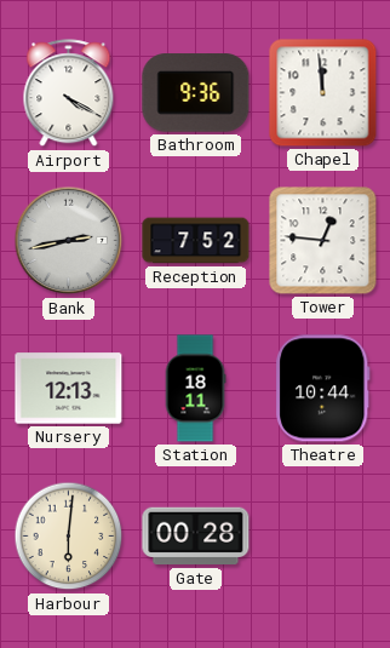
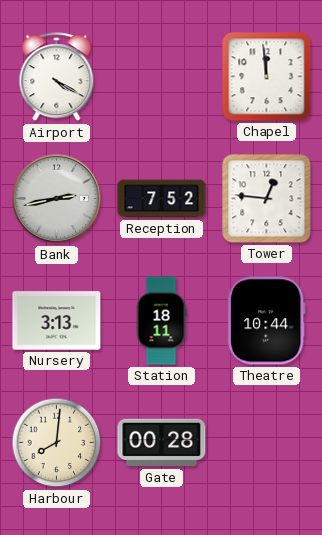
Bathroom: 9:36 -> none
Nursery: 12:13 -> 3:13
Harbour: 6:01 -> 8:01
